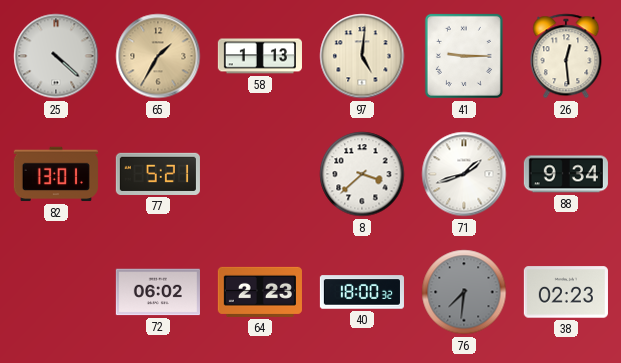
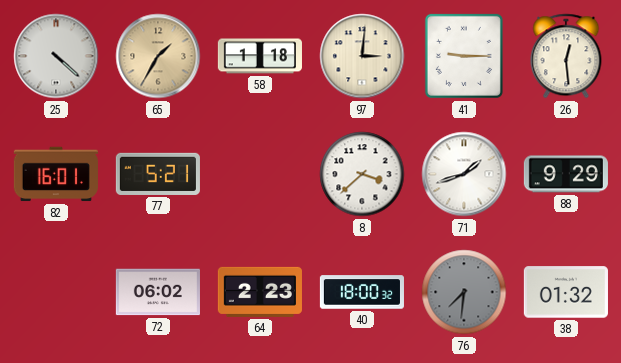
58: 1:13 -> 1:18
97: 5:01 -> 3:01
82: 13:01 -> 16:01
88: 9:34 -> 9:29
38: 02:23 -> 01:32
